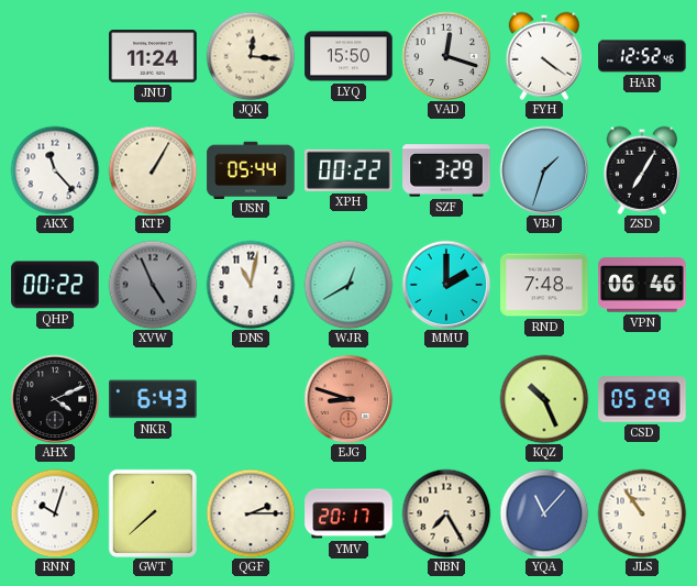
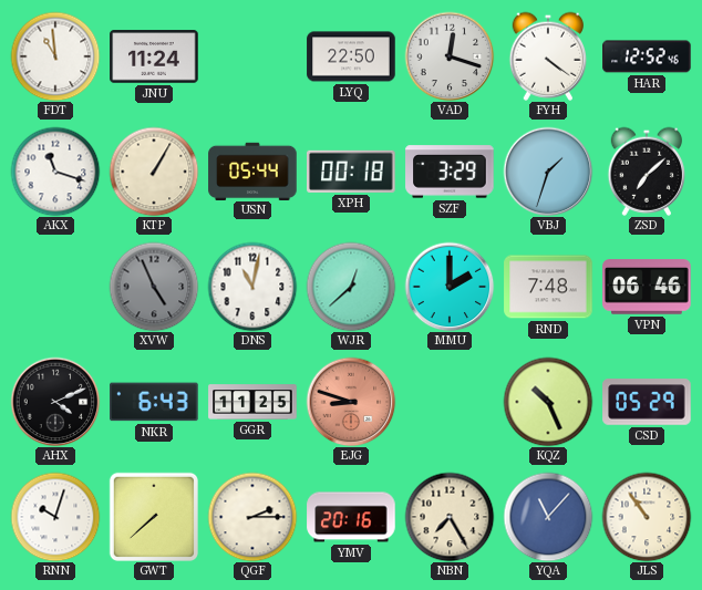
FDT: none -> 10:59
JQK: 12:16 -> none
LYQ: 15:50 -> 22:50
AKX: 11:23 -> 11:18
XPH: 00:22 -> 00:18
ZSD: 7:05 -> 7:08
QHP: 00:22 -> none
WJR: 12:40 -> 12:38
GGR: none -> 11:25
YMV: 20:17 -> 20:16
